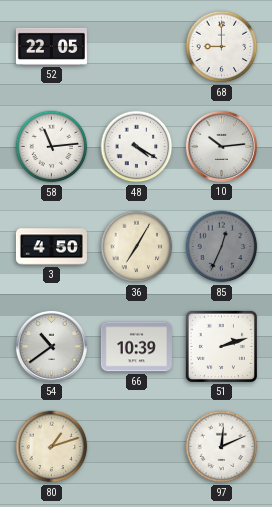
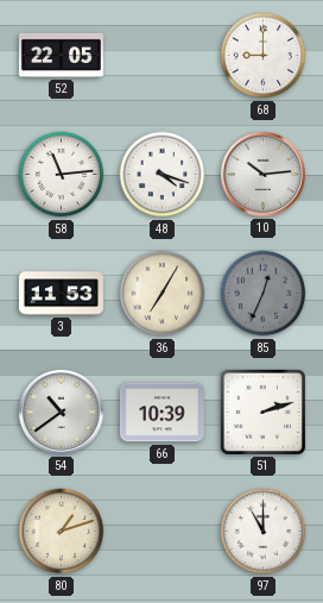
48: 4:20 -> 4:18
3: 4:50 -> 11:53
97: 12:11 -> 11:00
